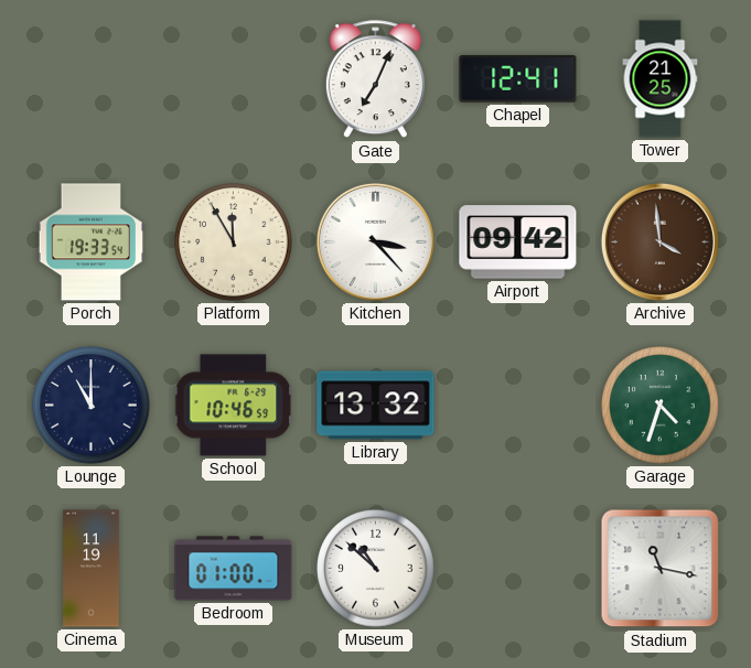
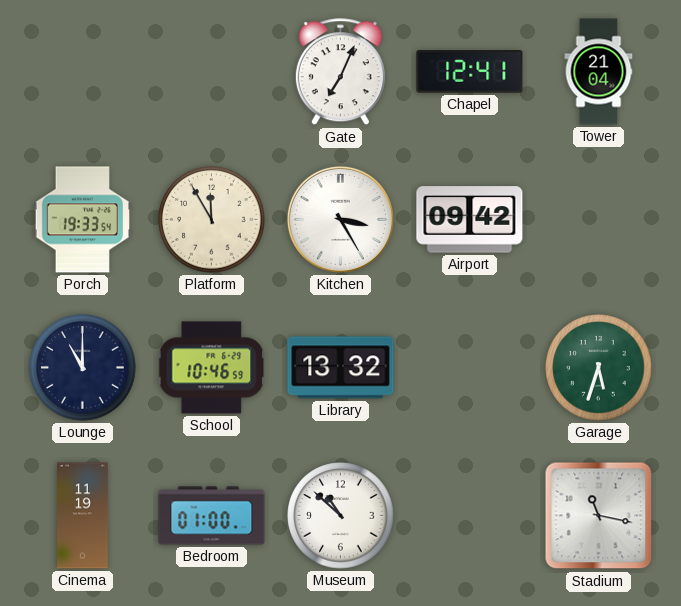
Tower: 21:25 -> 21:04
Kitchen: 3:23 -> 3:25
Archive: 3:59 -> none
Garage: 4:33 -> 5:33
